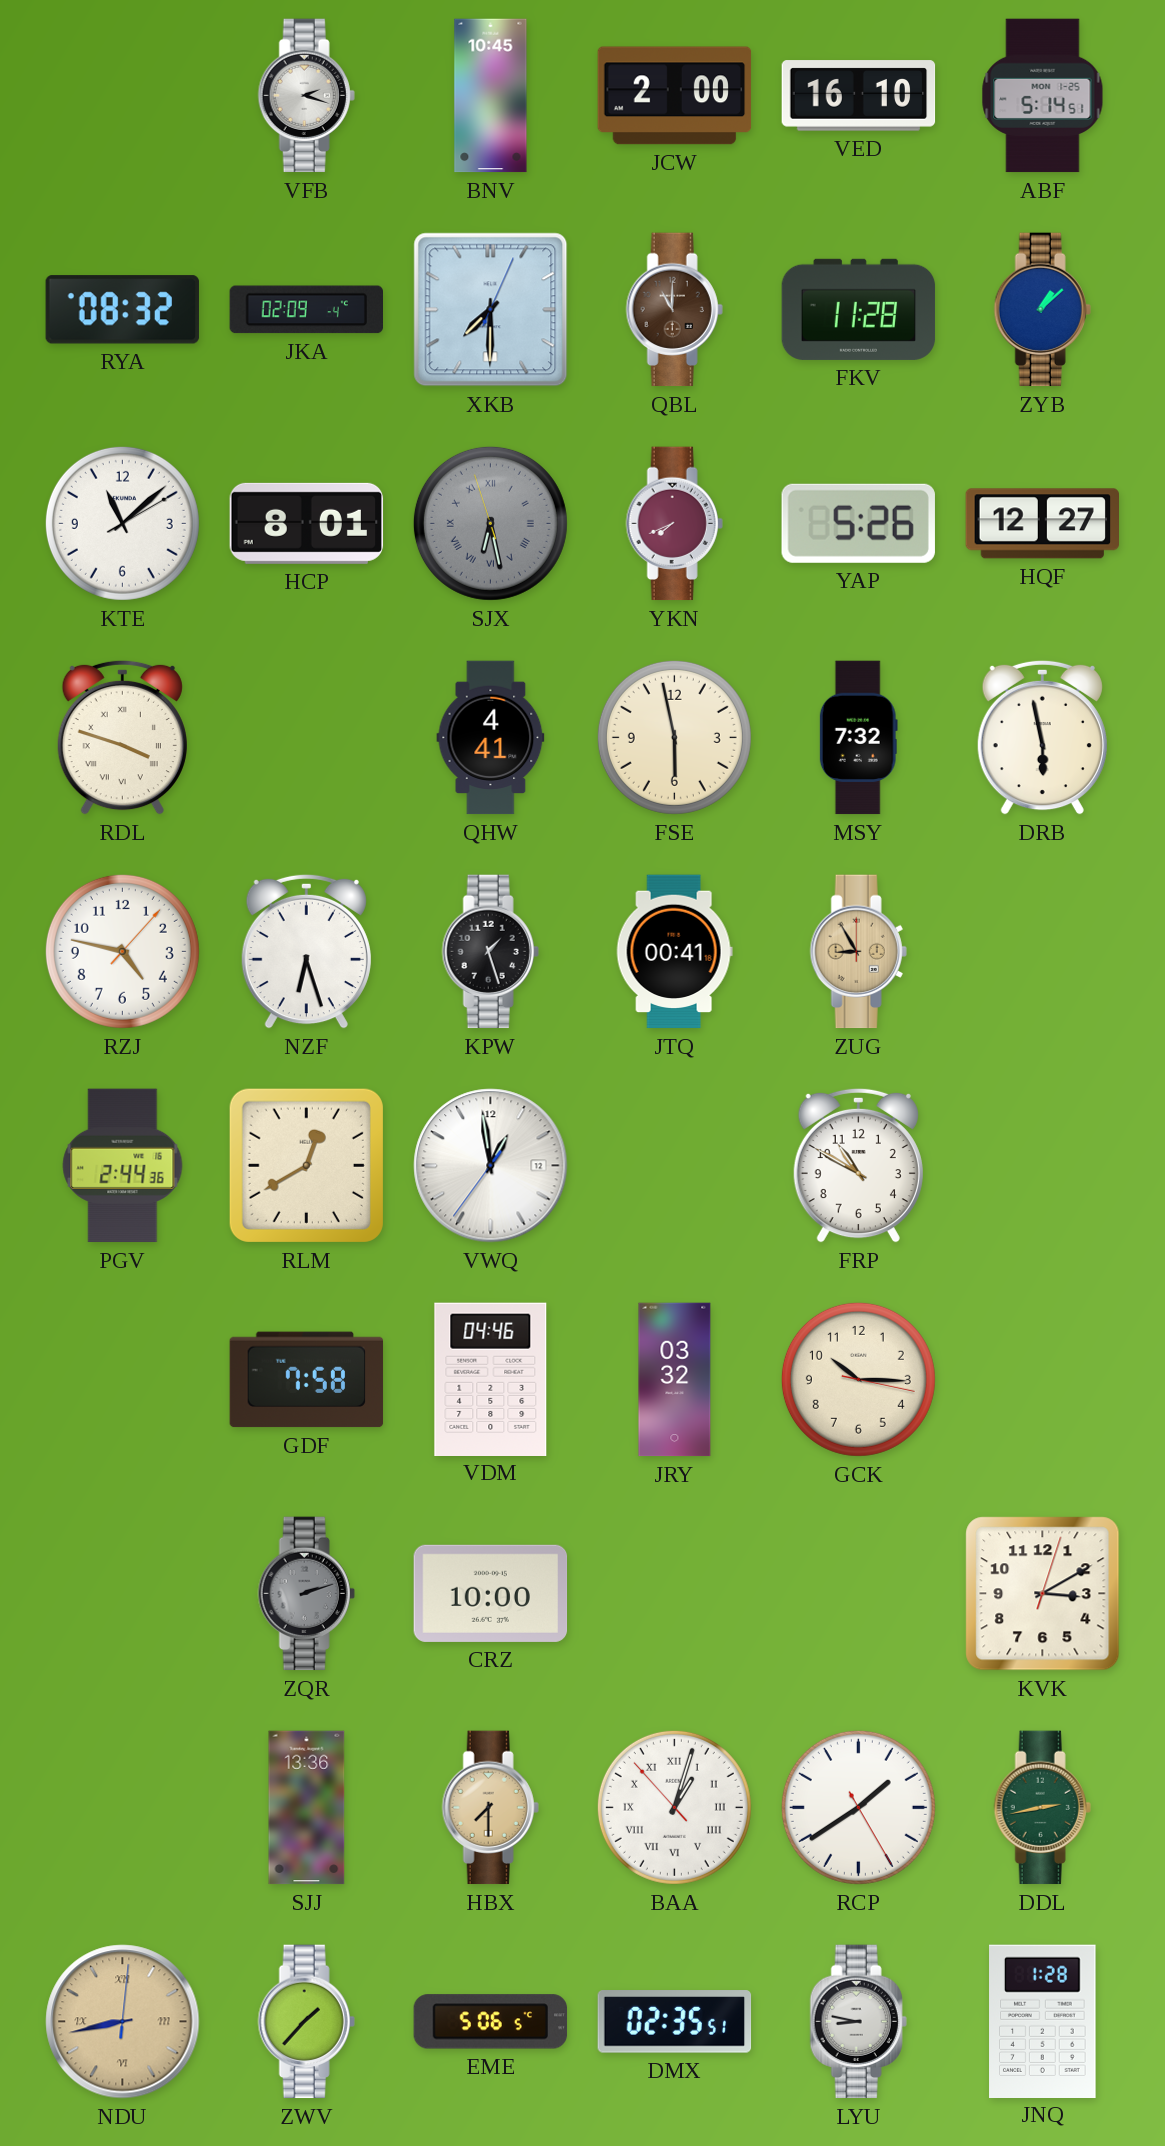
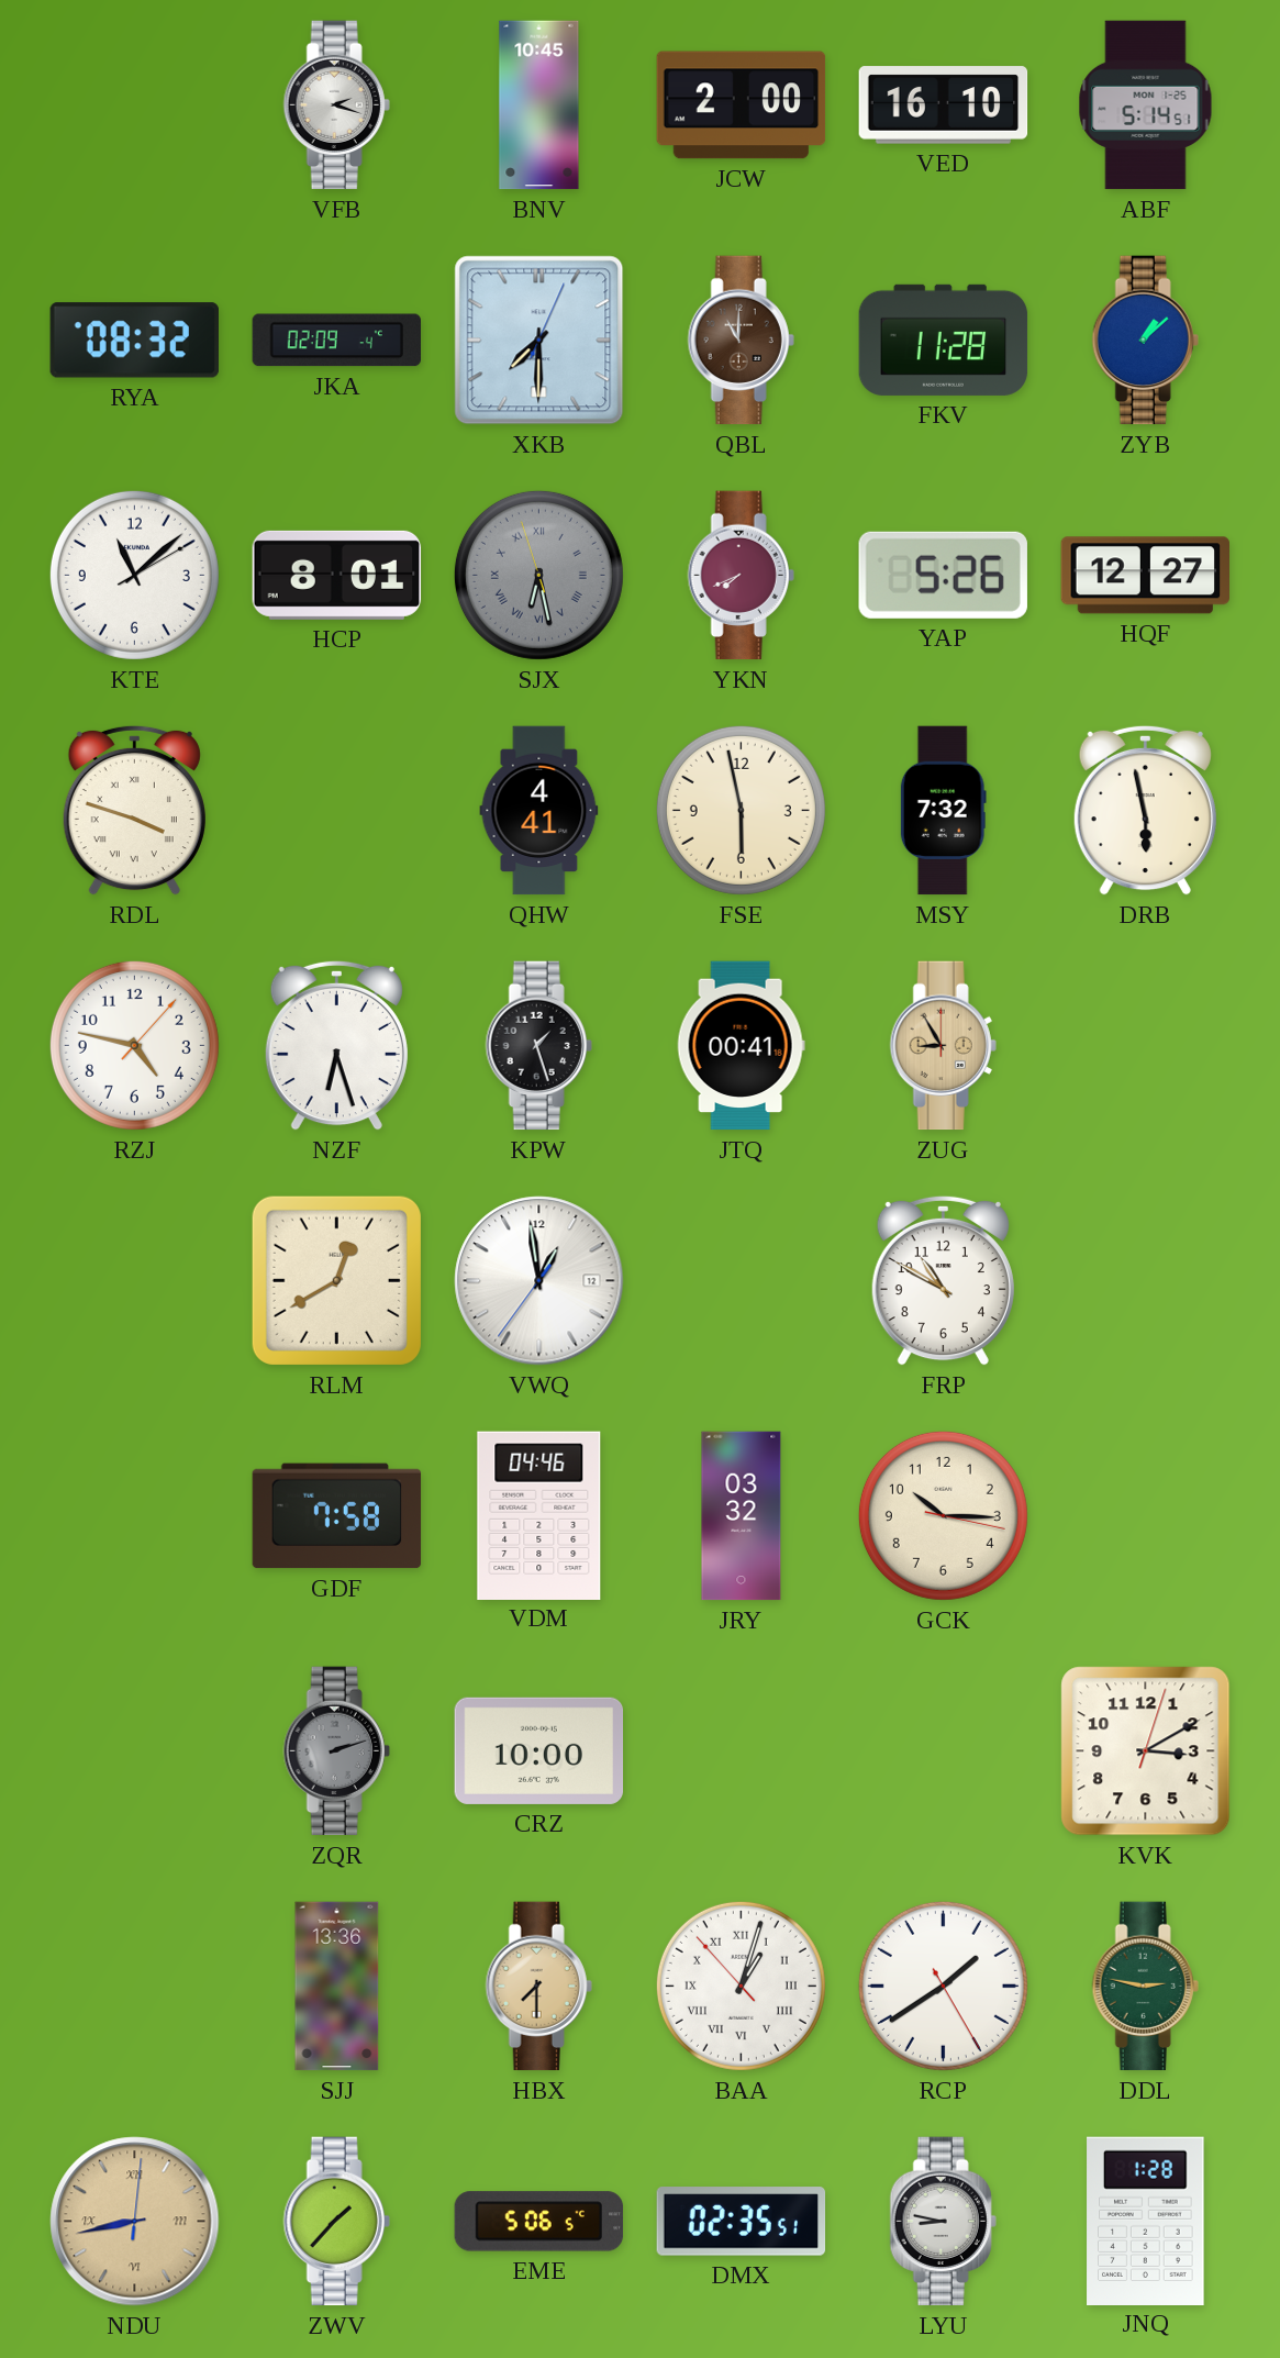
PGV: 2:44 -> none
DDL: 2:43 -> 2:47
